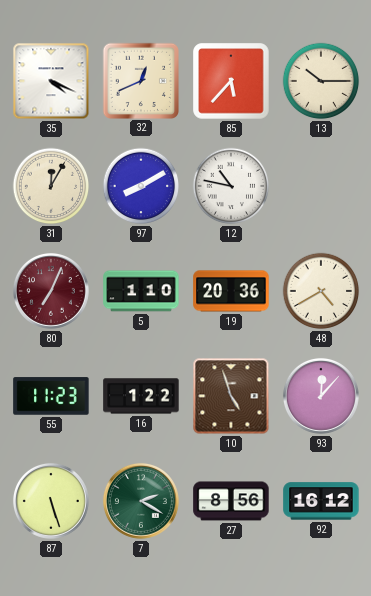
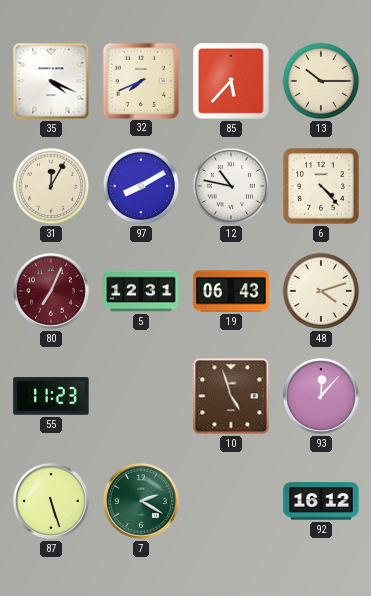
32: 12:41 -> 7:41
6: none -> 4:23
5: 1:10 -> 12:31
19: 20:36 -> 06:43
48: 4:40 -> 4:12
16: 1:22 -> none
27: 8:56 -> none
